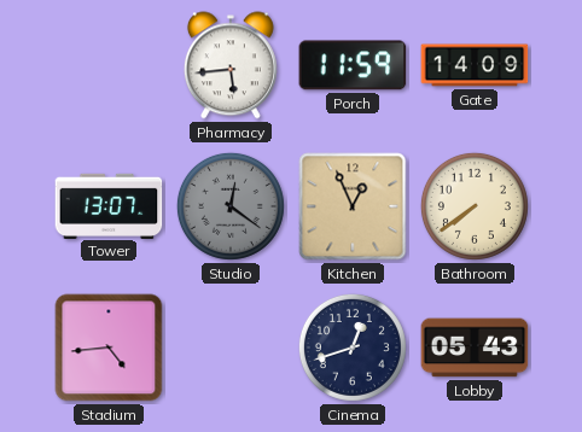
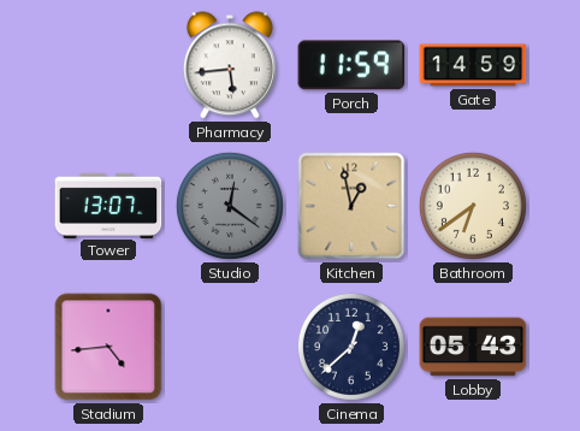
Gate: 14:09 -> 14:59
Kitchen: 12:56 -> 12:58
Bathroom: 7:39 -> 6:39
Cinema: 12:42 -> 12:38
